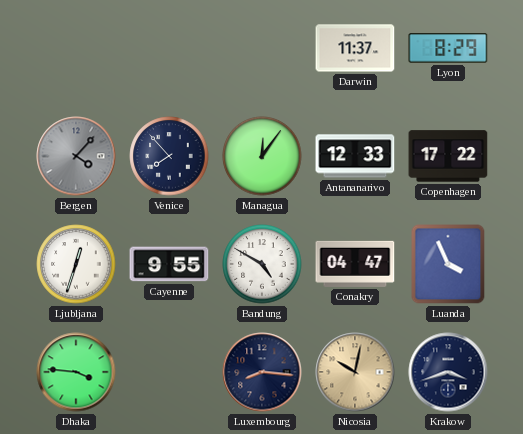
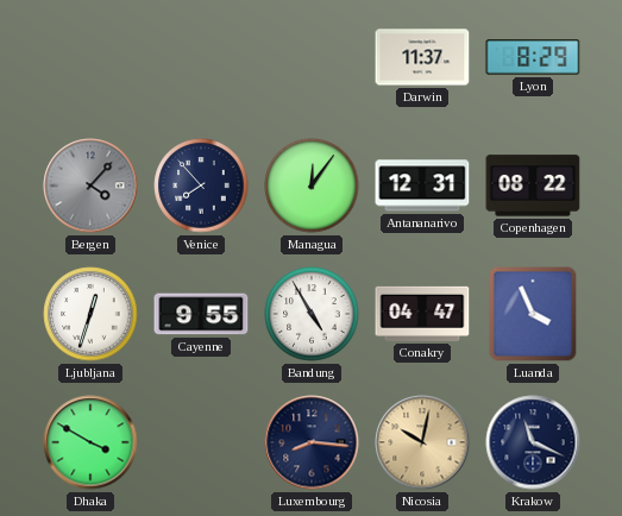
Antananarivo: 12:33 -> 12:31
Copenhagen: 17:22 -> 08:22
Bandung: 4:50 -> 4:55
Dhaka: 3:46 -> 3:50
Krakow: 3:42 -> 11:19
